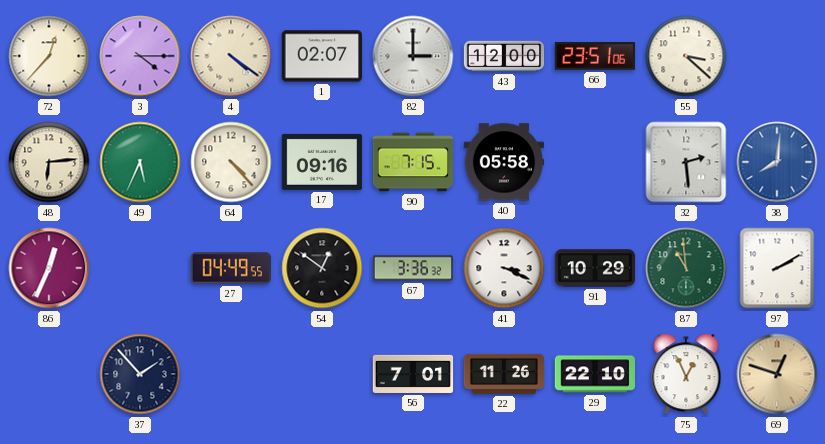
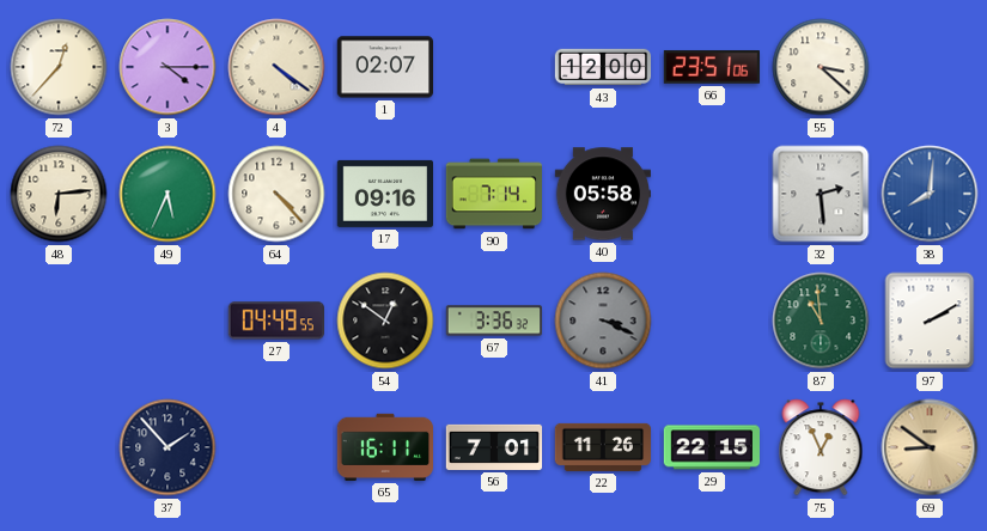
82: 3:00 -> none
90: 7:15 -> 7:14
86: 12:34 -> none
41 dial: white -> grey
91: 10:29 -> none
65: none -> 16:11
29: 22:10 -> 22:15
69: 12:48 -> 8:51
